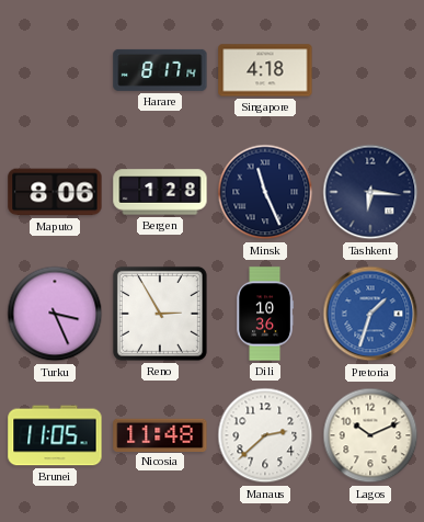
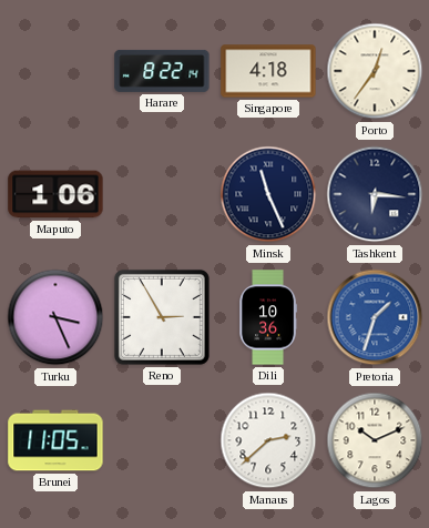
Harare: 8:17 -> 8:22
Porto: none -> 12:36
Maputo: 8:06 -> 1:06
Bergen: 1:28 -> none
Nicosia: 11:48 -> none
